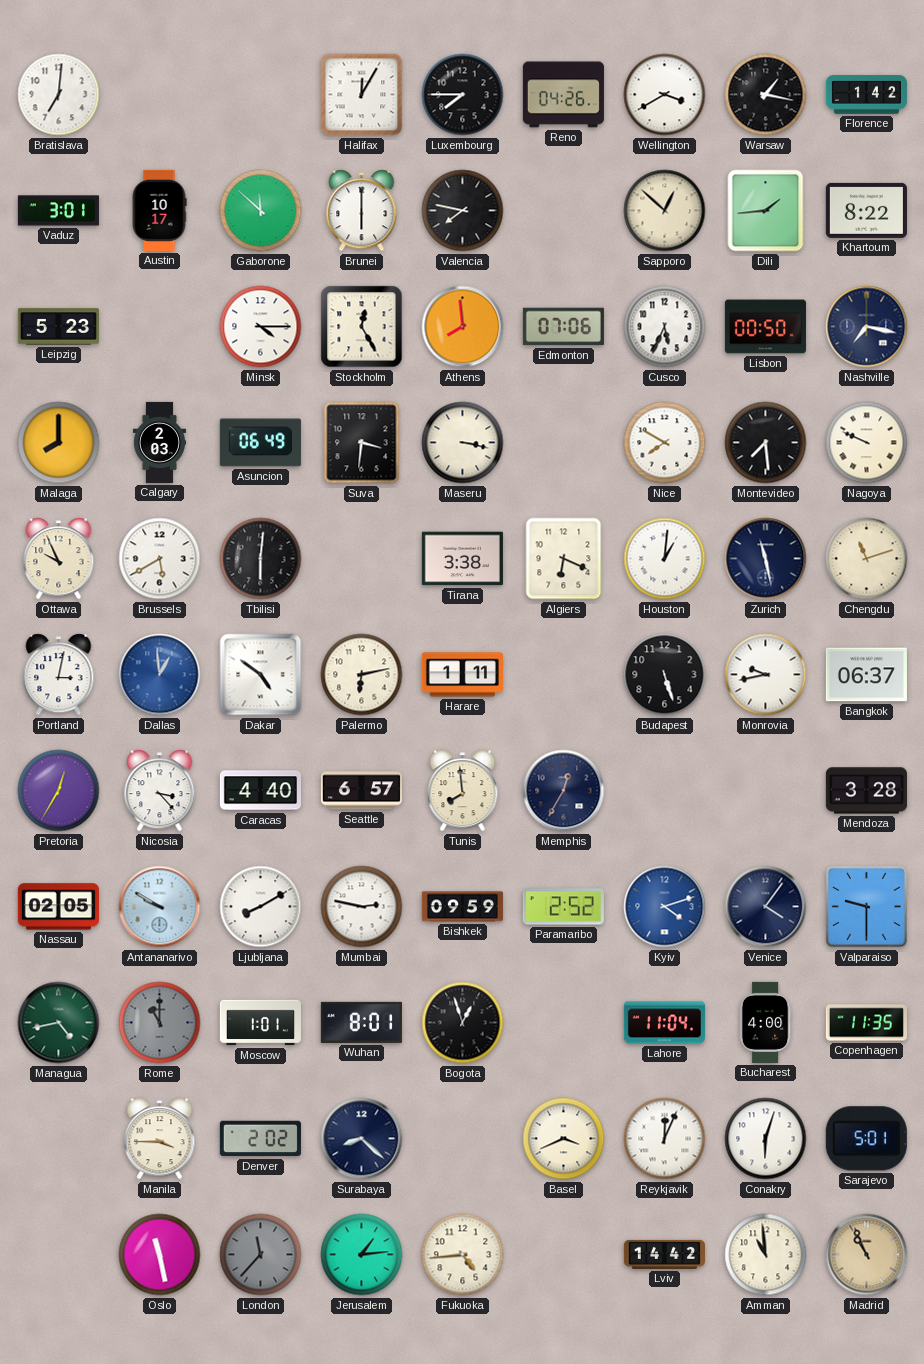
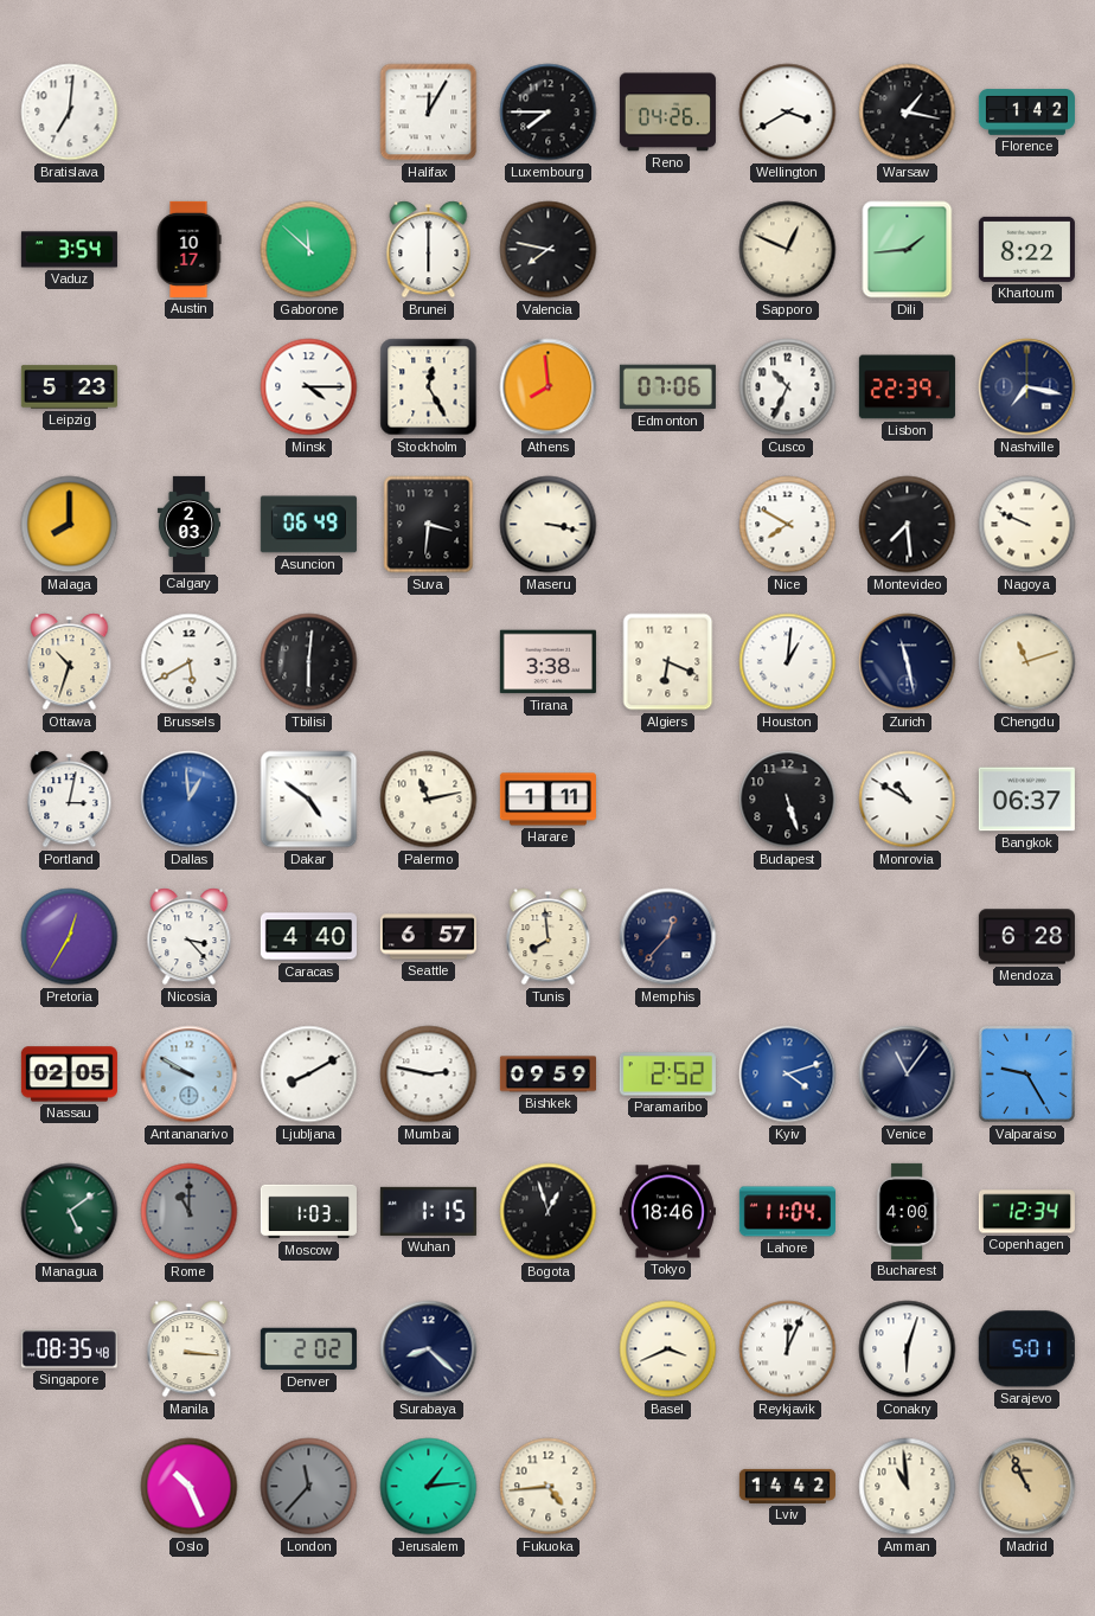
Vaduz: 3:01 -> 3:54
Sapporo: 12:52 -> 12:49
Cusco: 5:34 -> 10:34
Lisbon: 00:50 -> 22:39
Ottawa: 9:56 -> 10:33
Palermo: 6:13 -> 11:13
Monrovia: 9:43 -> 10:50
Memphis: 12:35 -> 12:37
Mendoza: 3:28 -> 6:28
Venice: 4:06 -> 11:06
Valparaiso: 9:30 -> 9:25
Managua: 4:43 -> 5:09
Moscow: 1:01 -> 1:03
Wuhan: 8:01 -> 1:15
Tokyo: none -> 18:46
Copenhagen: 11:35 -> 12:34
Singapore: none -> 08:35
Manila: 3:45 -> 3:16
Oslo: 11:28 -> 10:26
